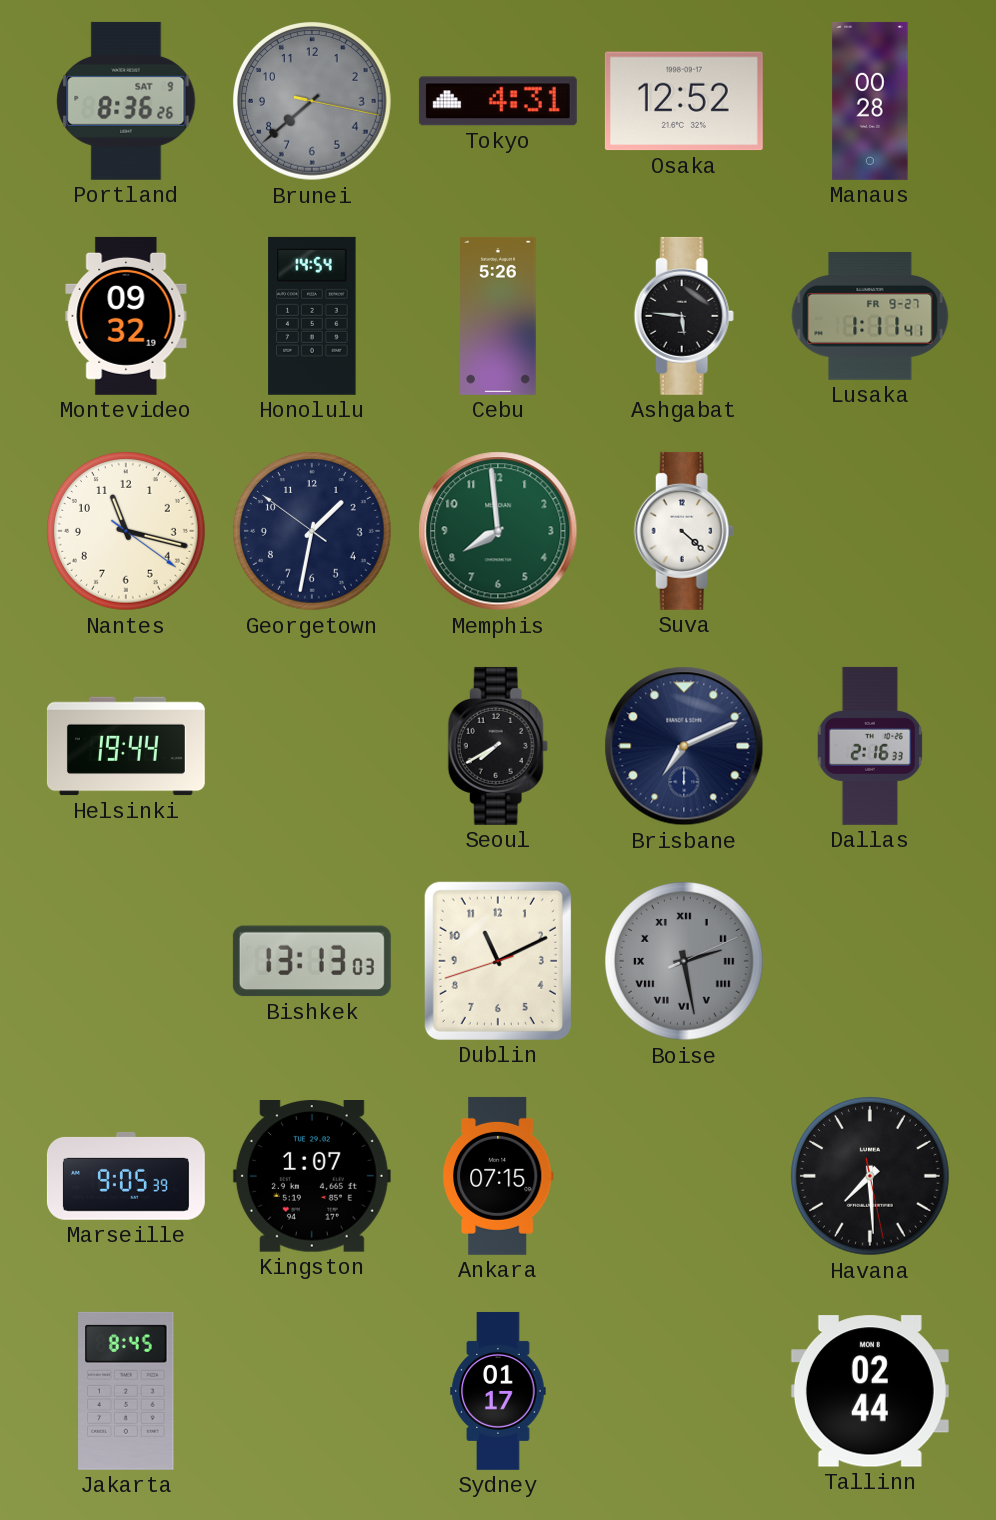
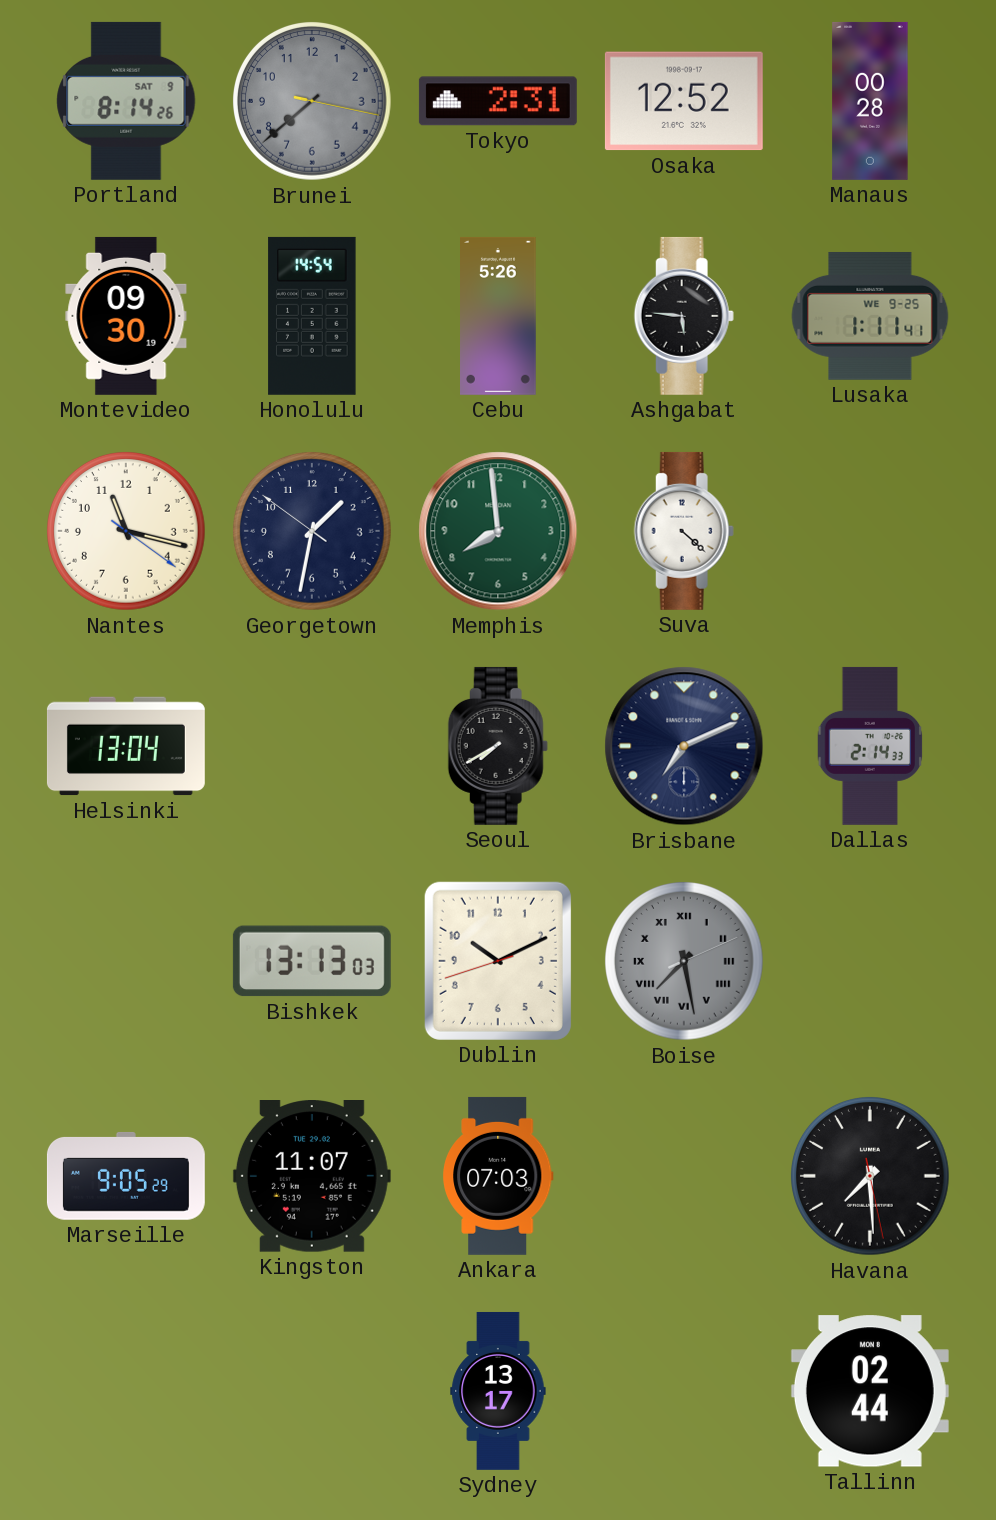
Portland: 8:36 -> 8:14
Tokyo: 4:31 -> 2:31
Montevideo: 09:32 -> 09:30
Lusaka date: FR 9-27 -> WE 9-25
Helsinki: 19:44 -> 13:04
Dallas: 2:16 -> 2:14
Dublin: 11:10 -> 10:10
Boise: 2:28 -> 7:28
Marseille: 9:05:39 -> 9:05:29
Kingston: 1:07 -> 11:07
Ankara: 07:15 -> 07:03
Jakarta: 8:45 -> none
Sydney: 01:17 -> 13:17
